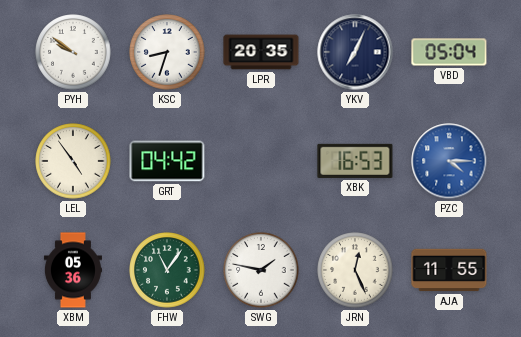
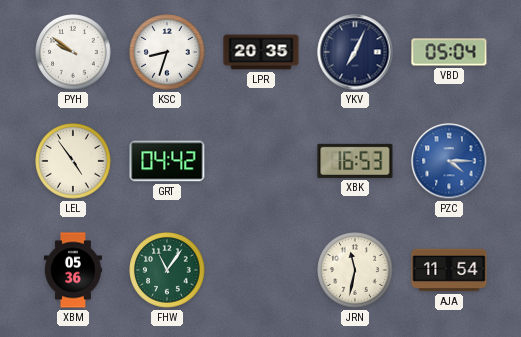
SWG: 1:47 -> none
JRN: 12:26 -> 11:32
AJA: 11:55 -> 11:54
